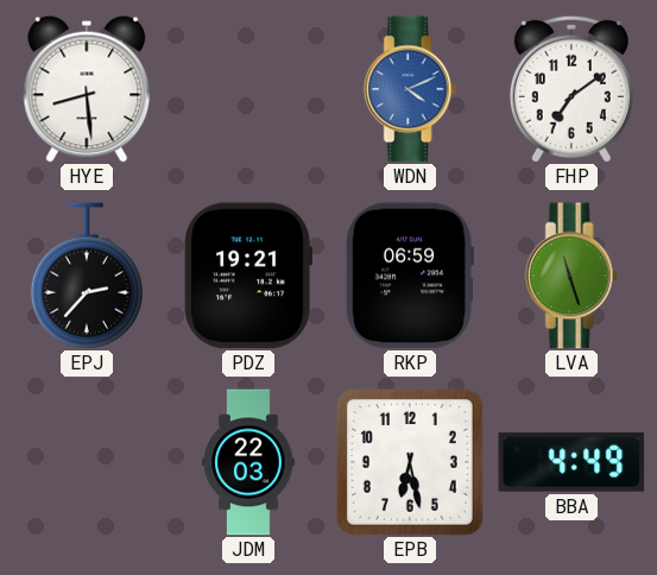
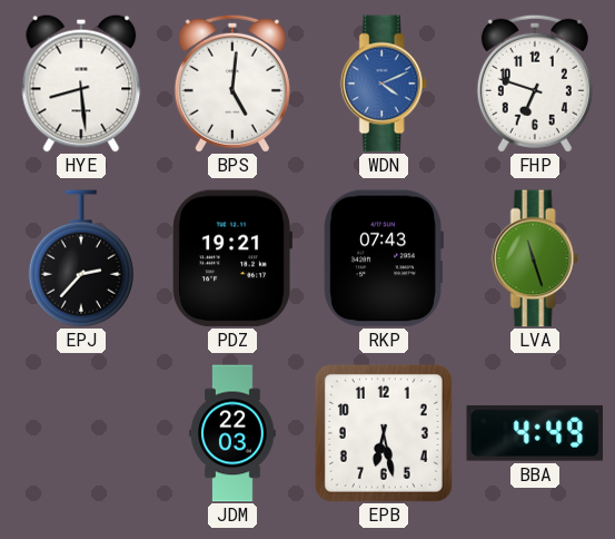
BPS: none -> 5:01
FHP: 7:09 -> 6:48
RKP: 06:59 -> 07:43
